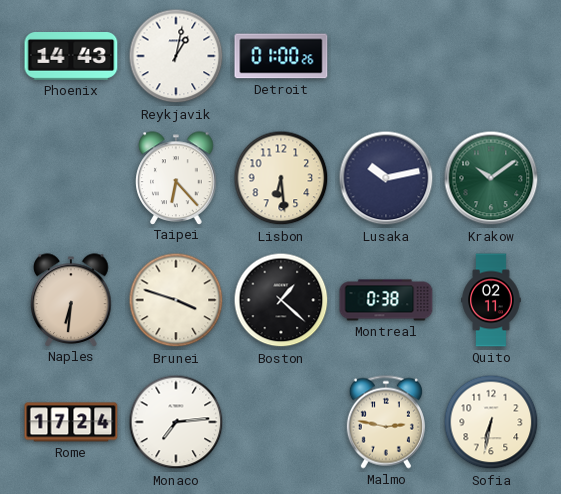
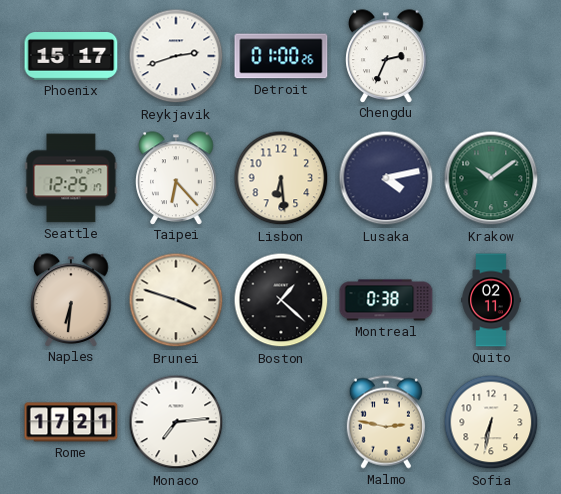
Phoenix: 14:43 -> 15:17
Reykjavik: 1:02 -> 2:42
Chengdu: none -> 2:34
Seattle: none -> 12:25
Lusaka: 10:13 -> 4:13
Rome: 17:24 -> 17:21
